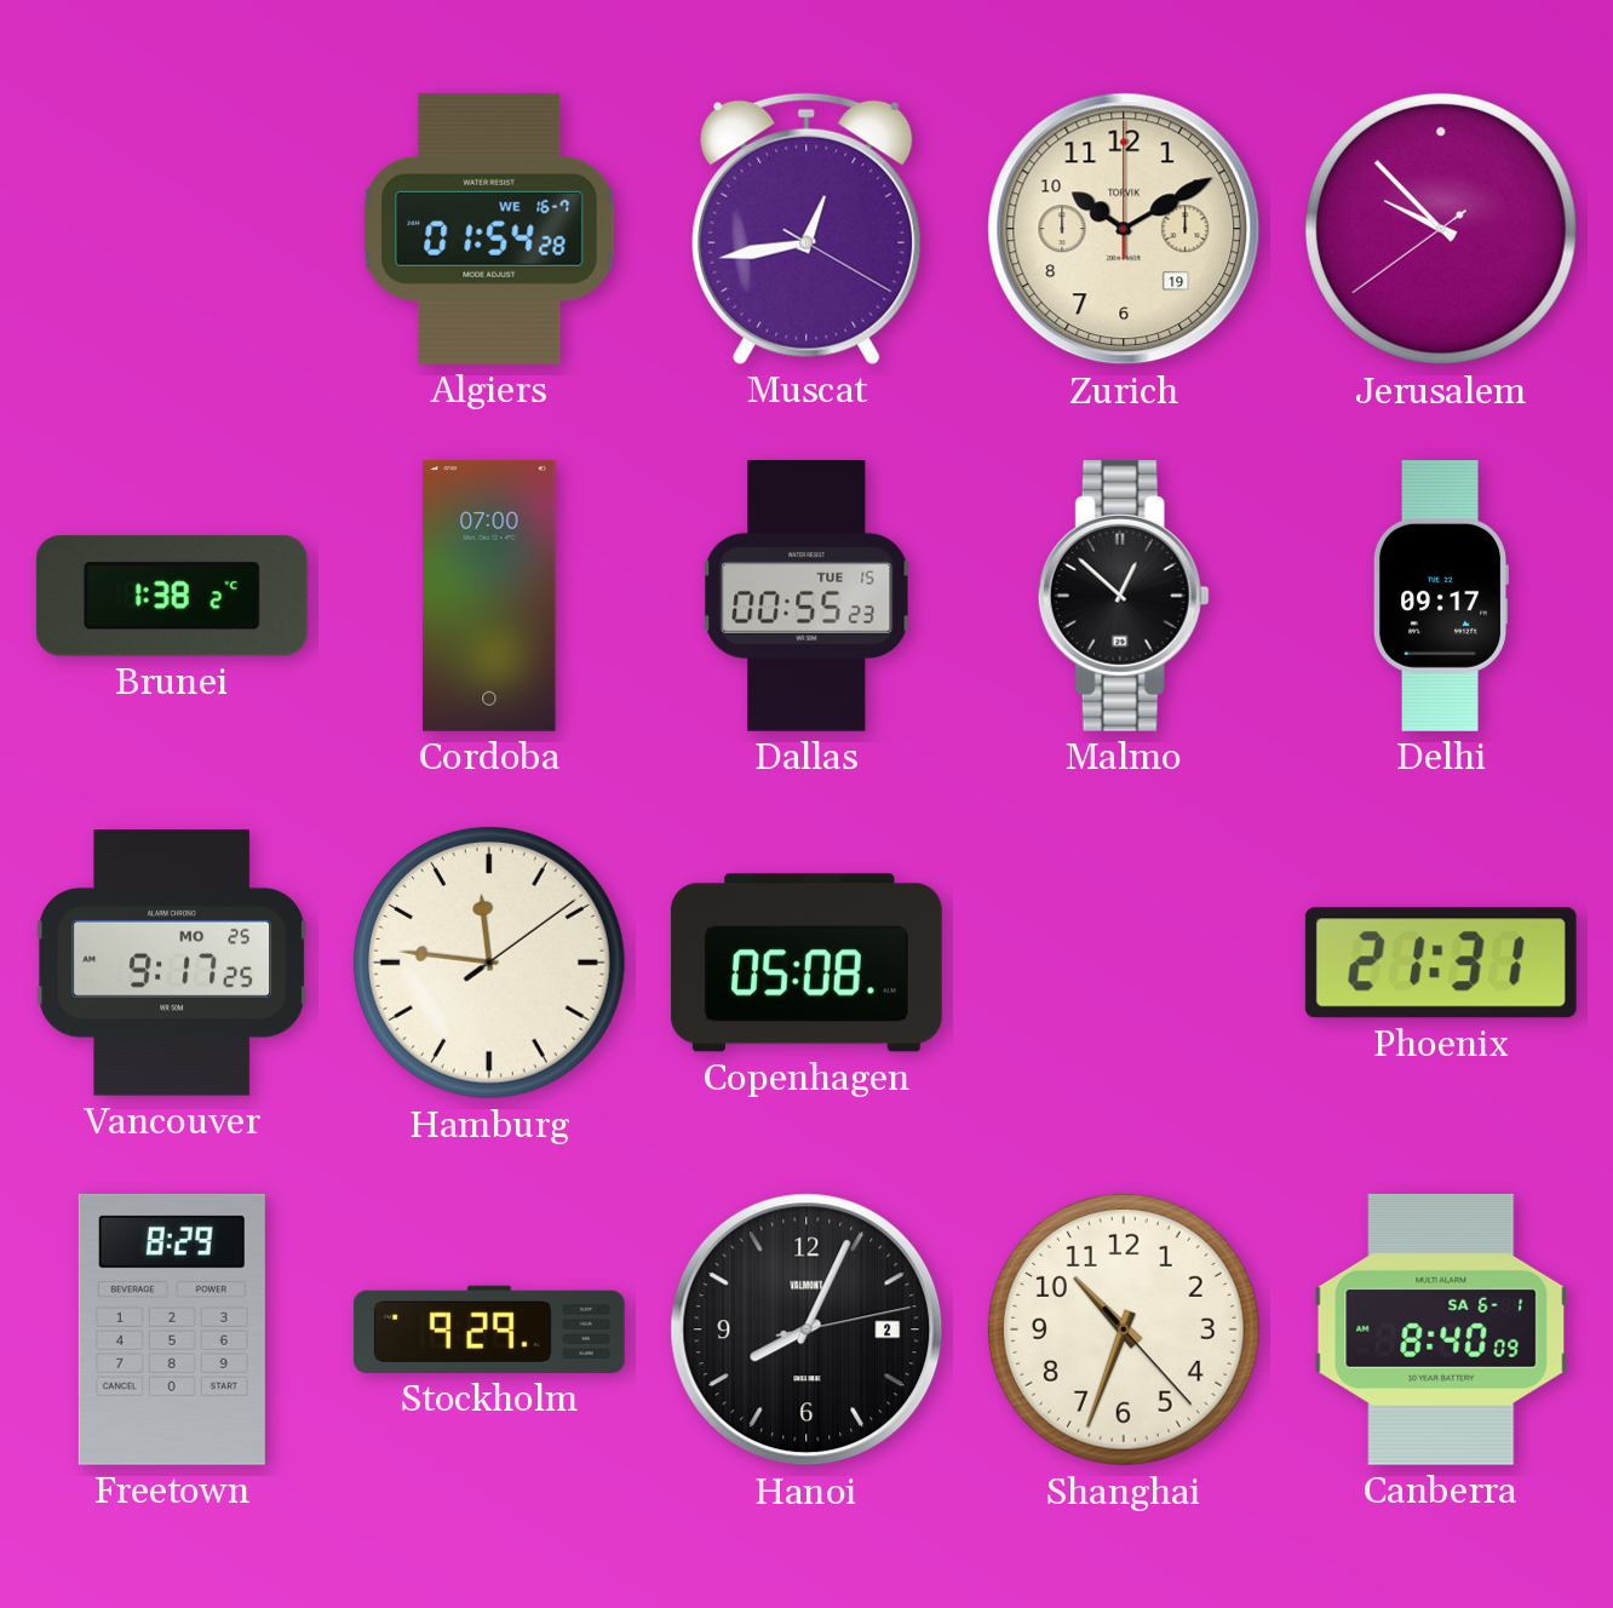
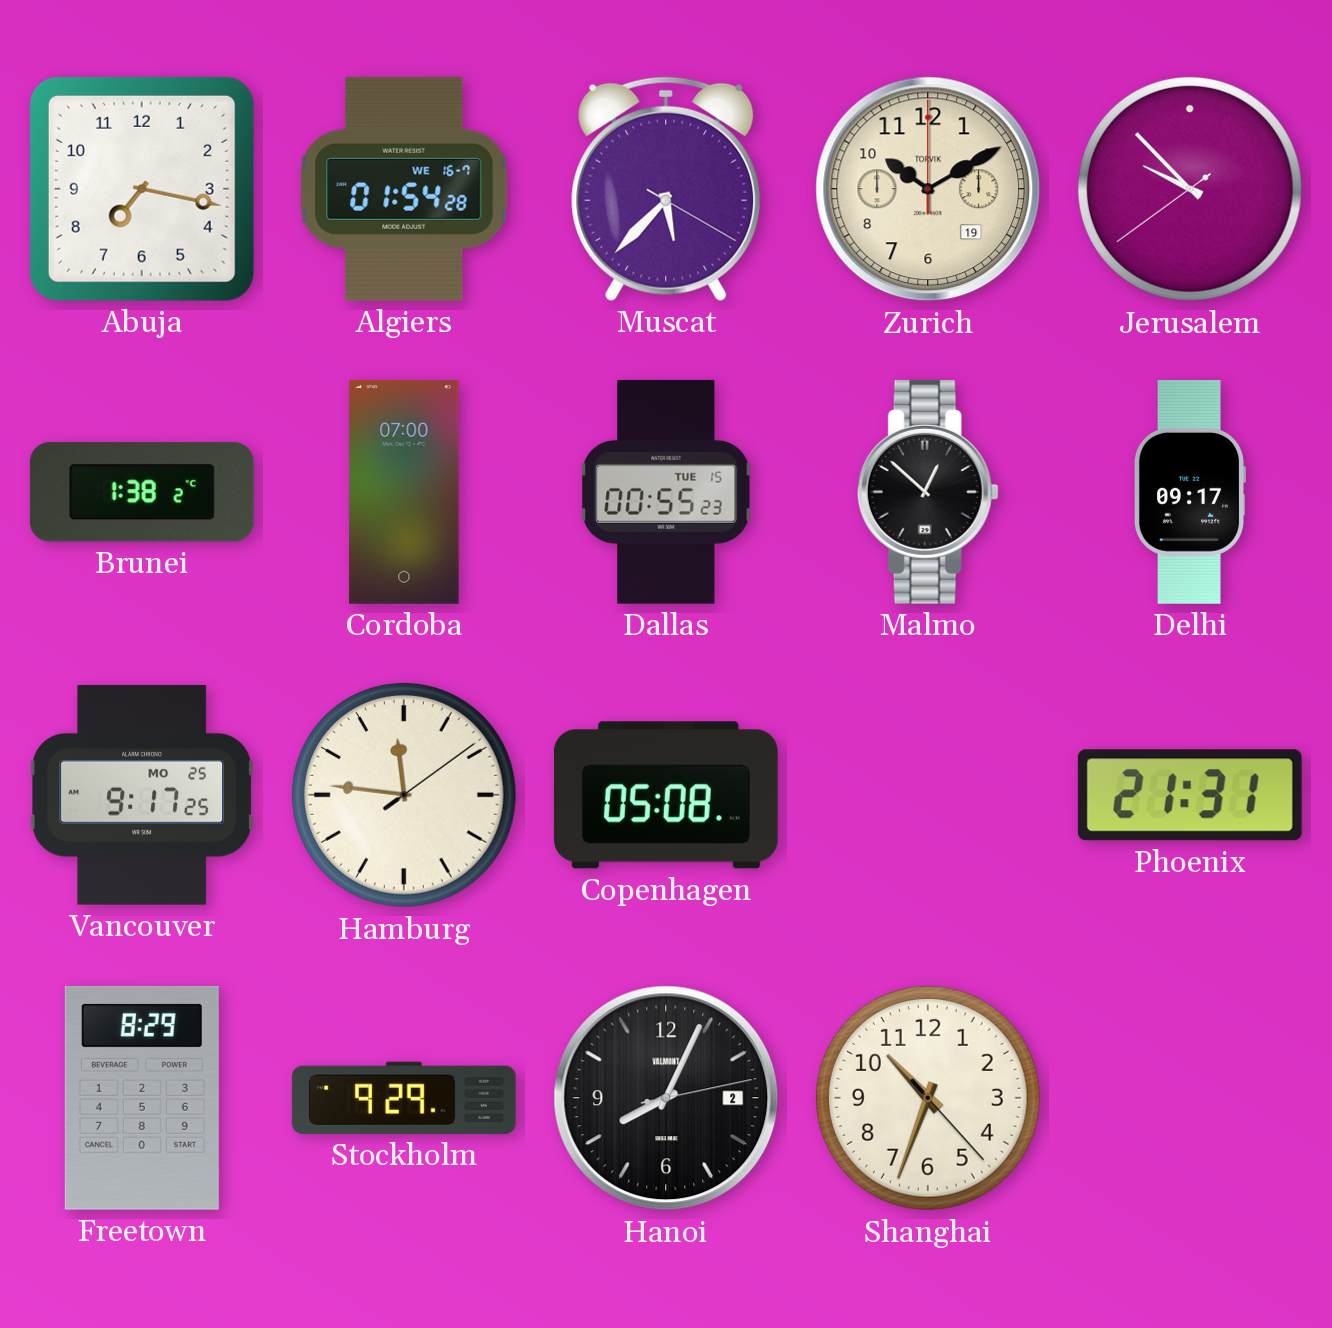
Abuja: none -> 7:17
Muscat: 12:43 -> 5:37
Canberra: 8:40 -> none
